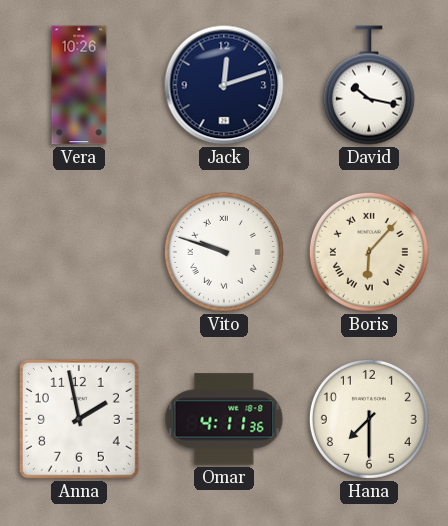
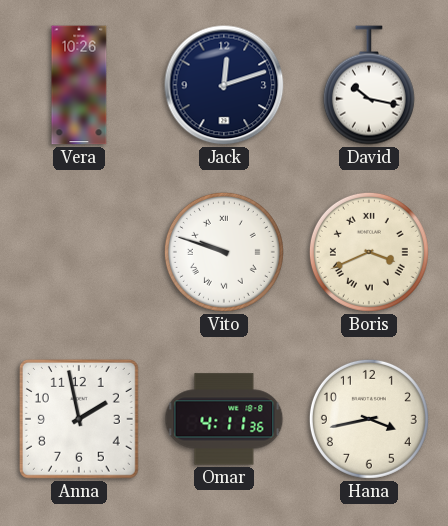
Boris: 6:07 -> 3:41
Hana: 7:30 -> 3:43
